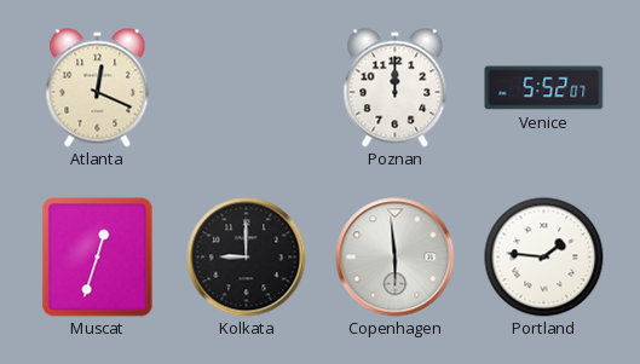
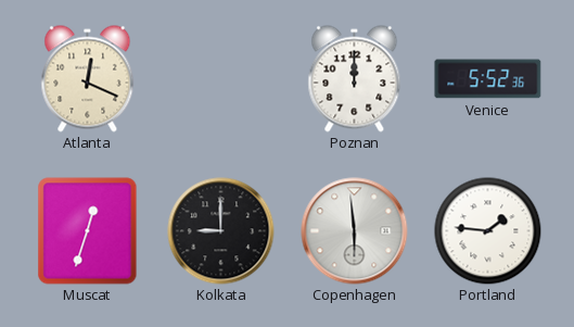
Venice: 5:52:07 -> 5:52:36
